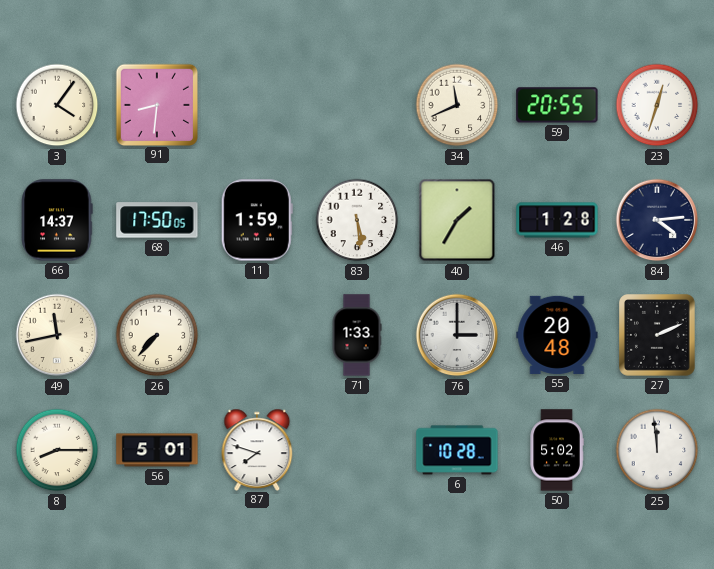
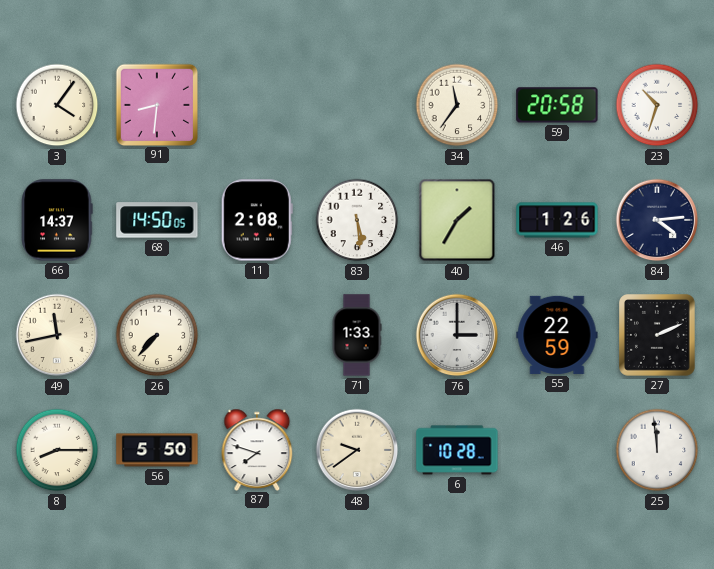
34: 11:41 -> 11:36
59: 20:55 -> 20:58
23: 12:33 -> 10:33
68: 17:50 -> 14:50
11: 1:59 -> 2:08
46: 1:28 -> 1:26
55: 20:48 -> 22:59
56: 5:01 -> 5:50
48: none -> 9:39
50: 5:02 -> none
